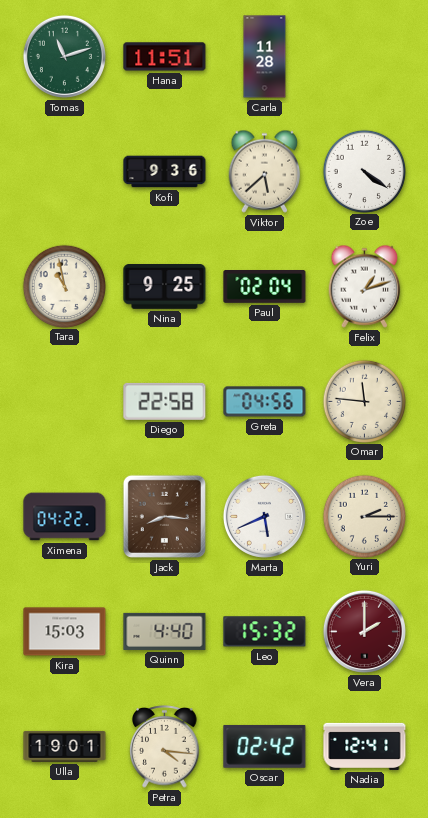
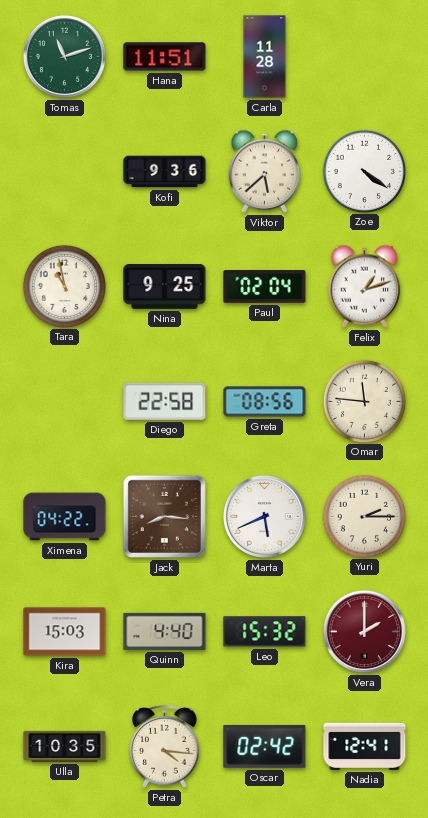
Greta: 04:56 -> 08:56
Ulla: 19:01 -> 10:35
